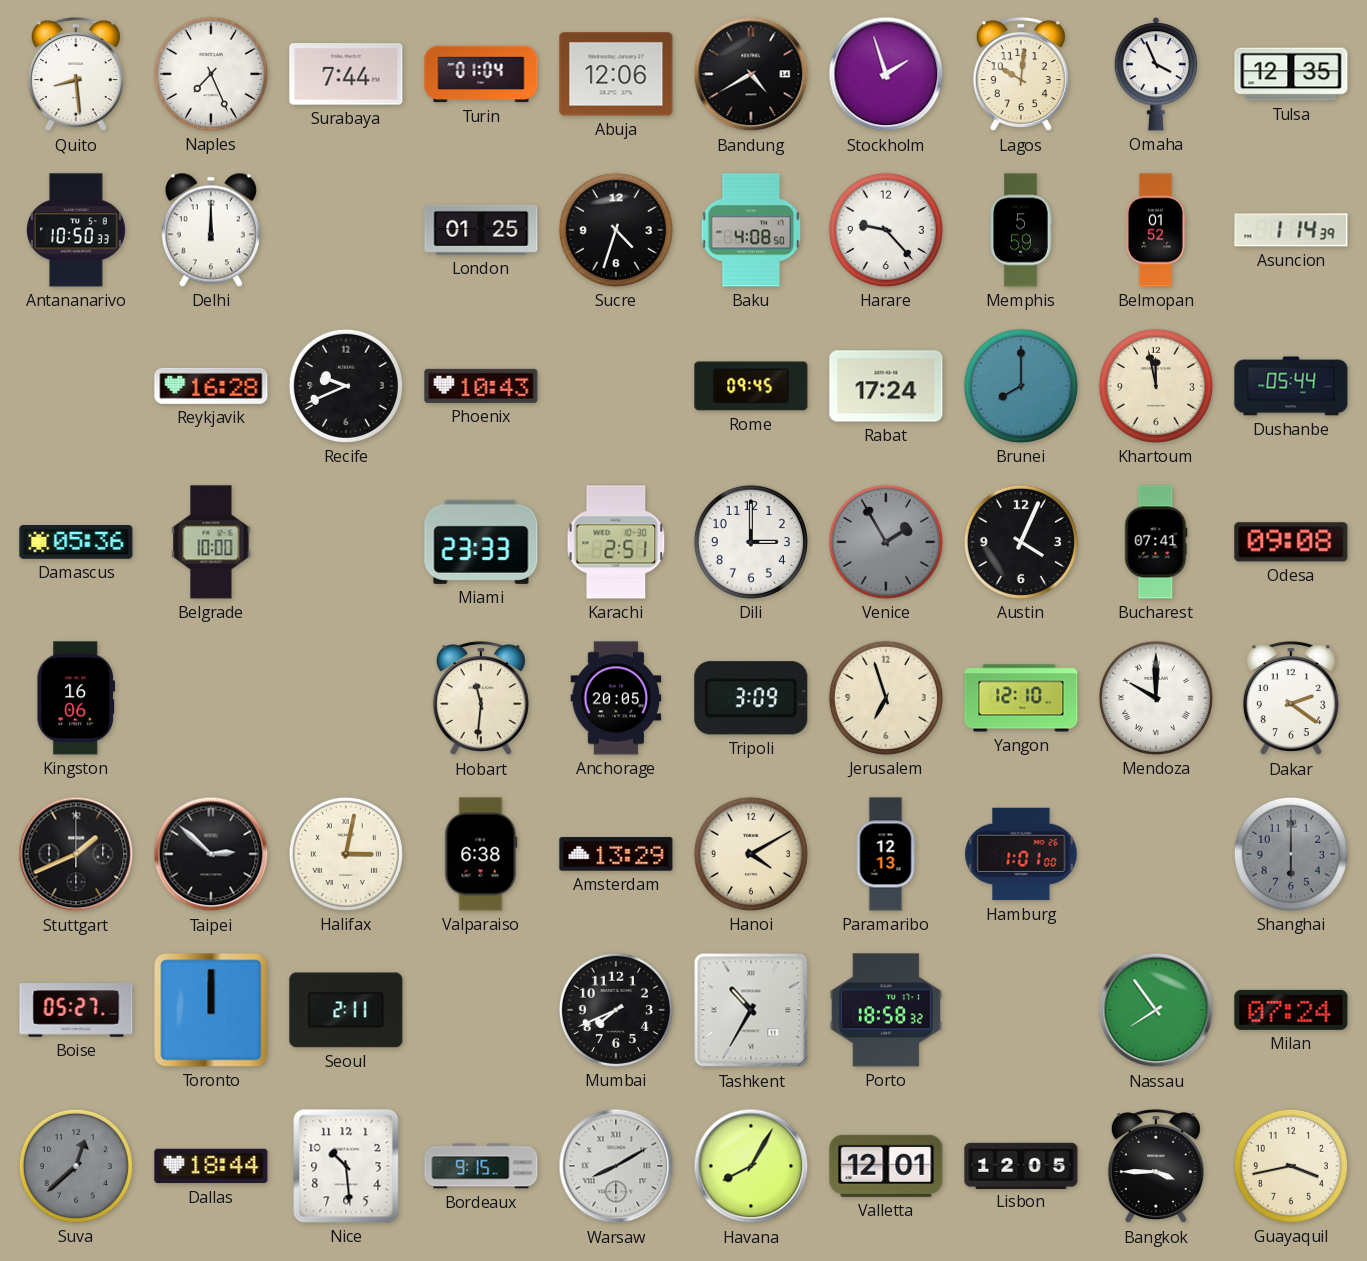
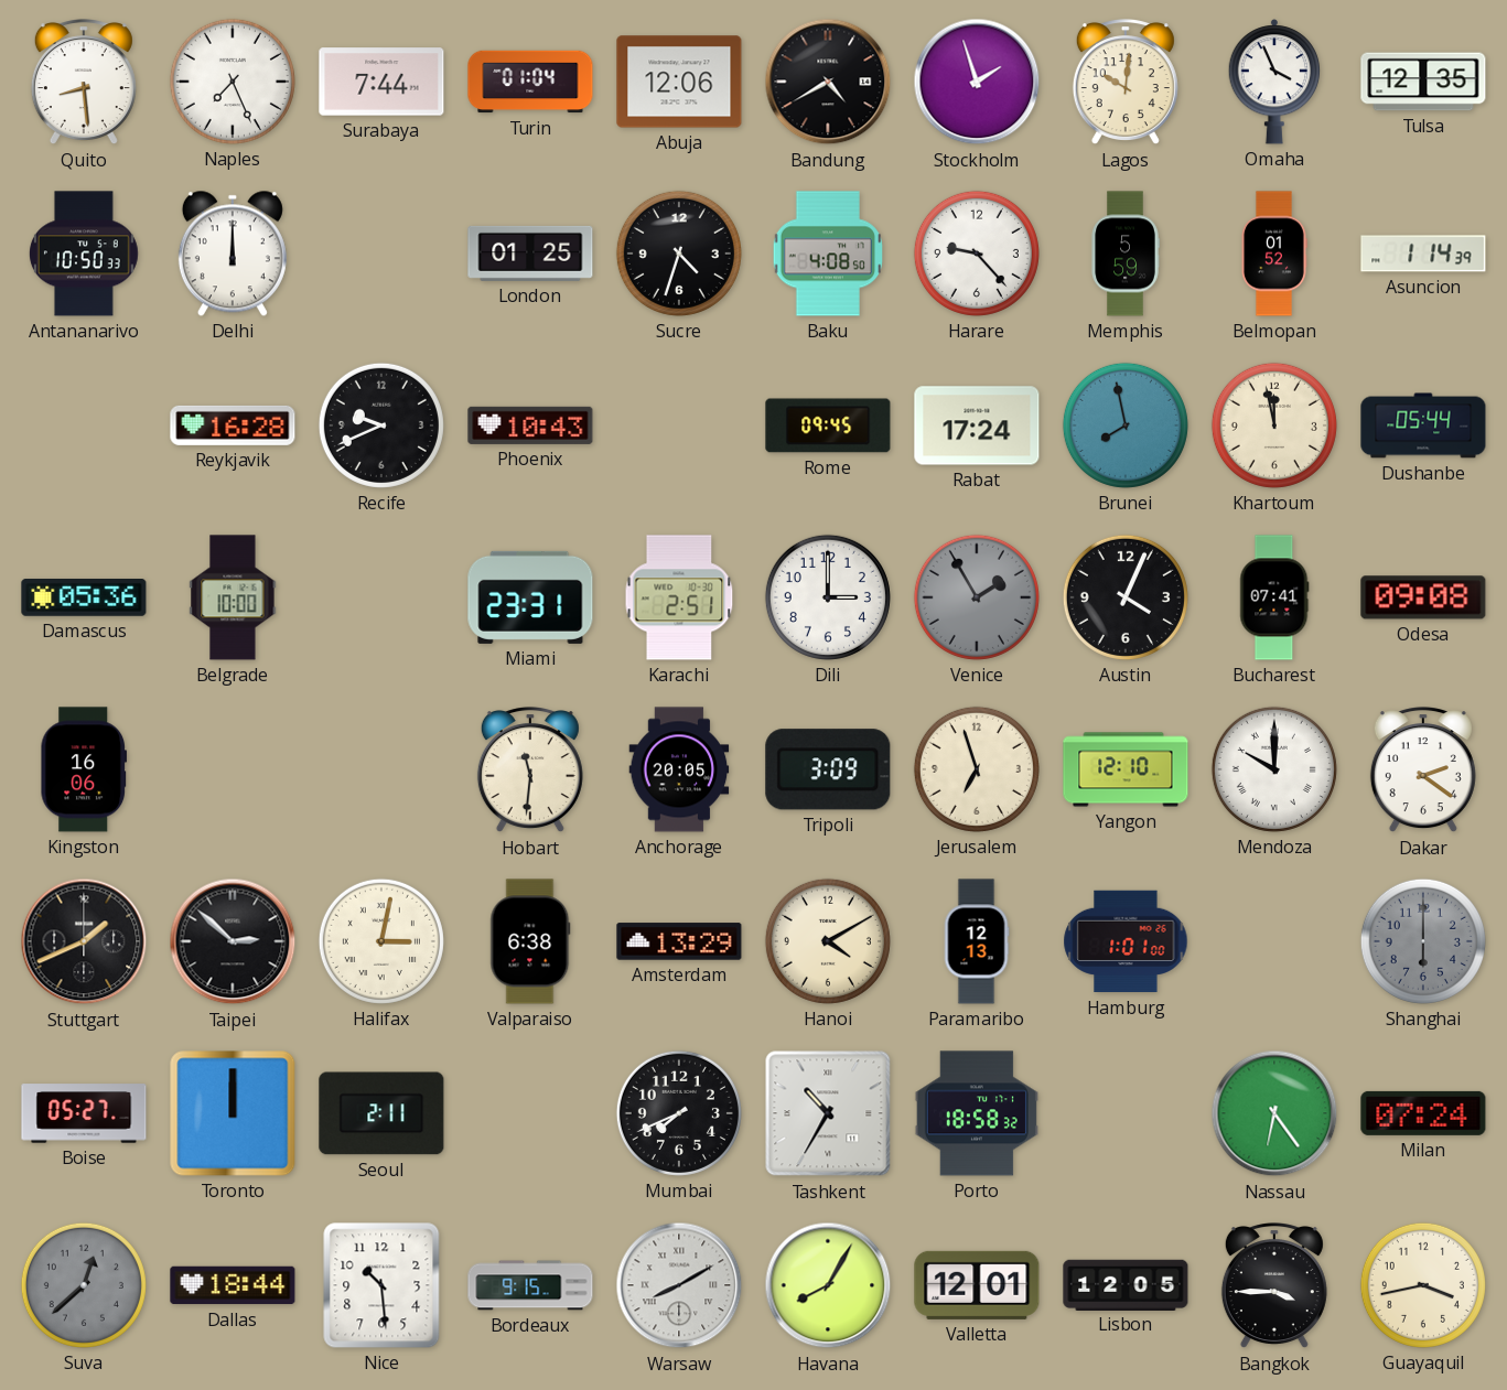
Brunei: 8:00 -> 7:58
Miami: 23:33 -> 23:31
Nassau: 7:54 -> 6:24
